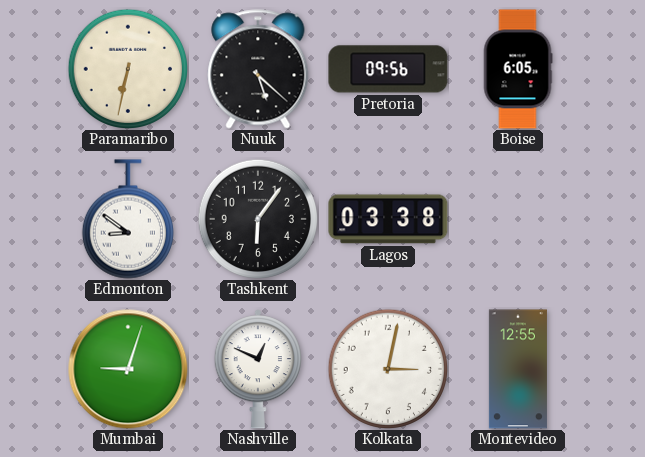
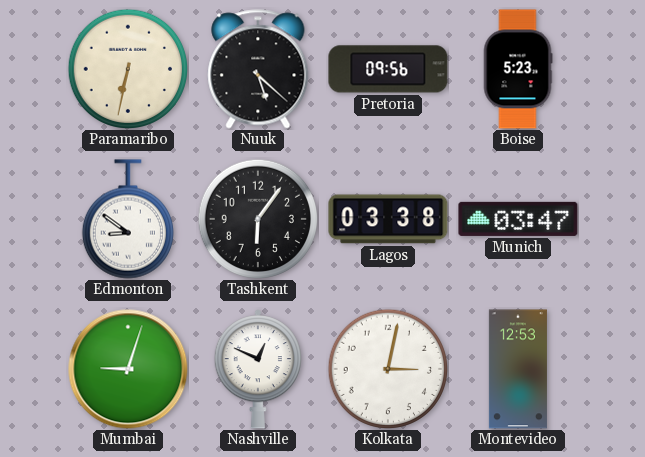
Boise: 6:05 -> 5:23
Munich: none -> 03:47
Montevideo: 12:55 -> 12:53
